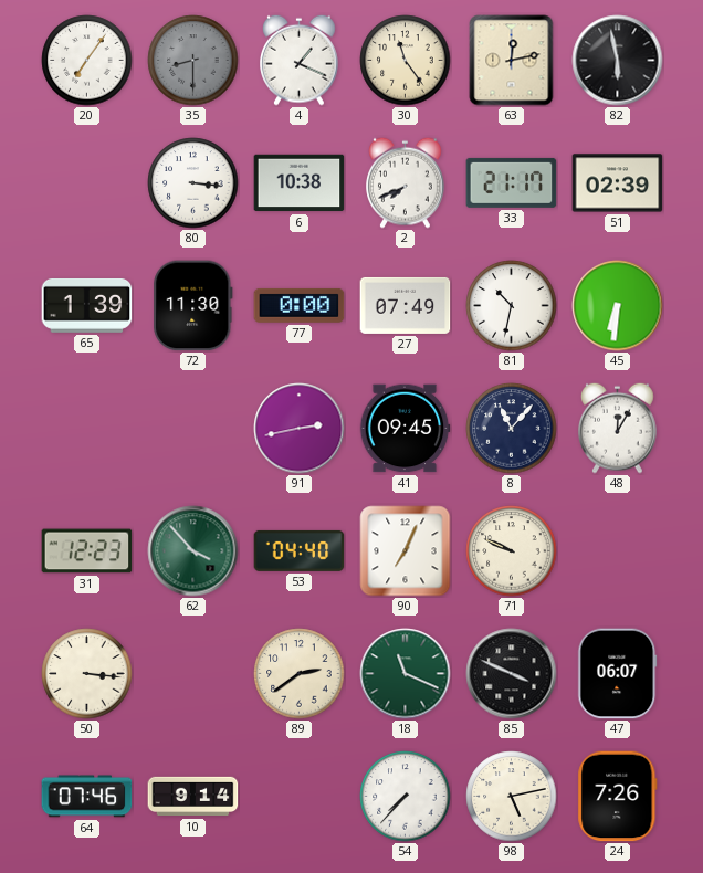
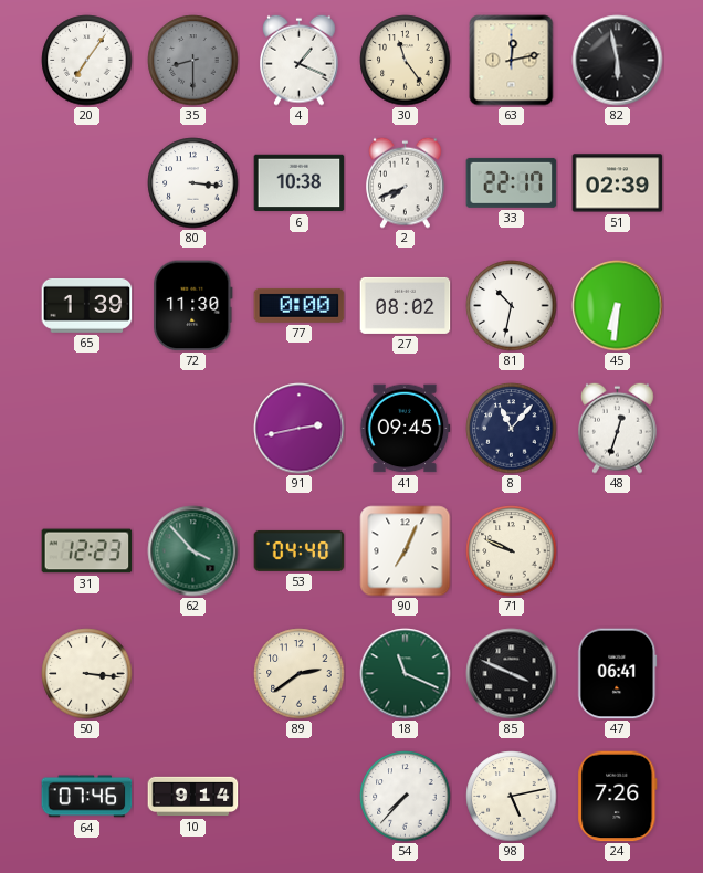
33: 21:17 -> 22:17
27: 07:49 -> 08:02
48: 12:05 -> 12:33
47: 06:07 -> 06:41
